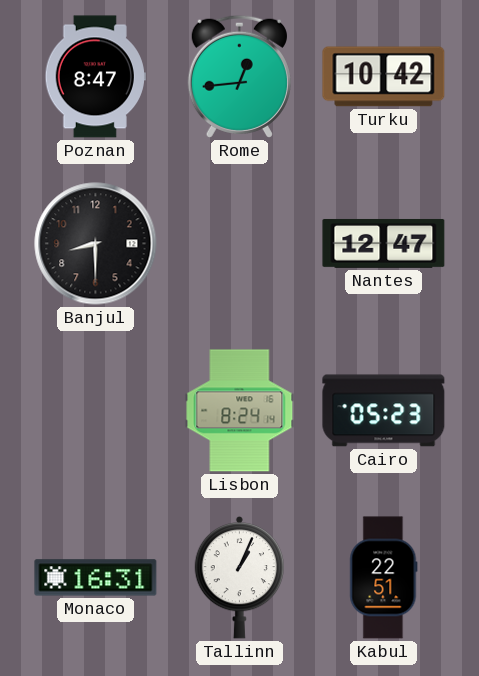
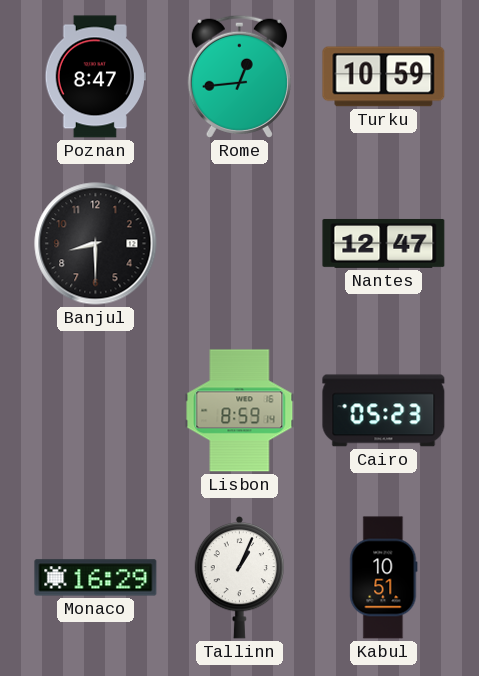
Turku: 10:42 -> 10:59
Lisbon: 8:24 -> 8:59
Monaco: 16:31 -> 16:29
Kabul: 22:51 -> 10:51
